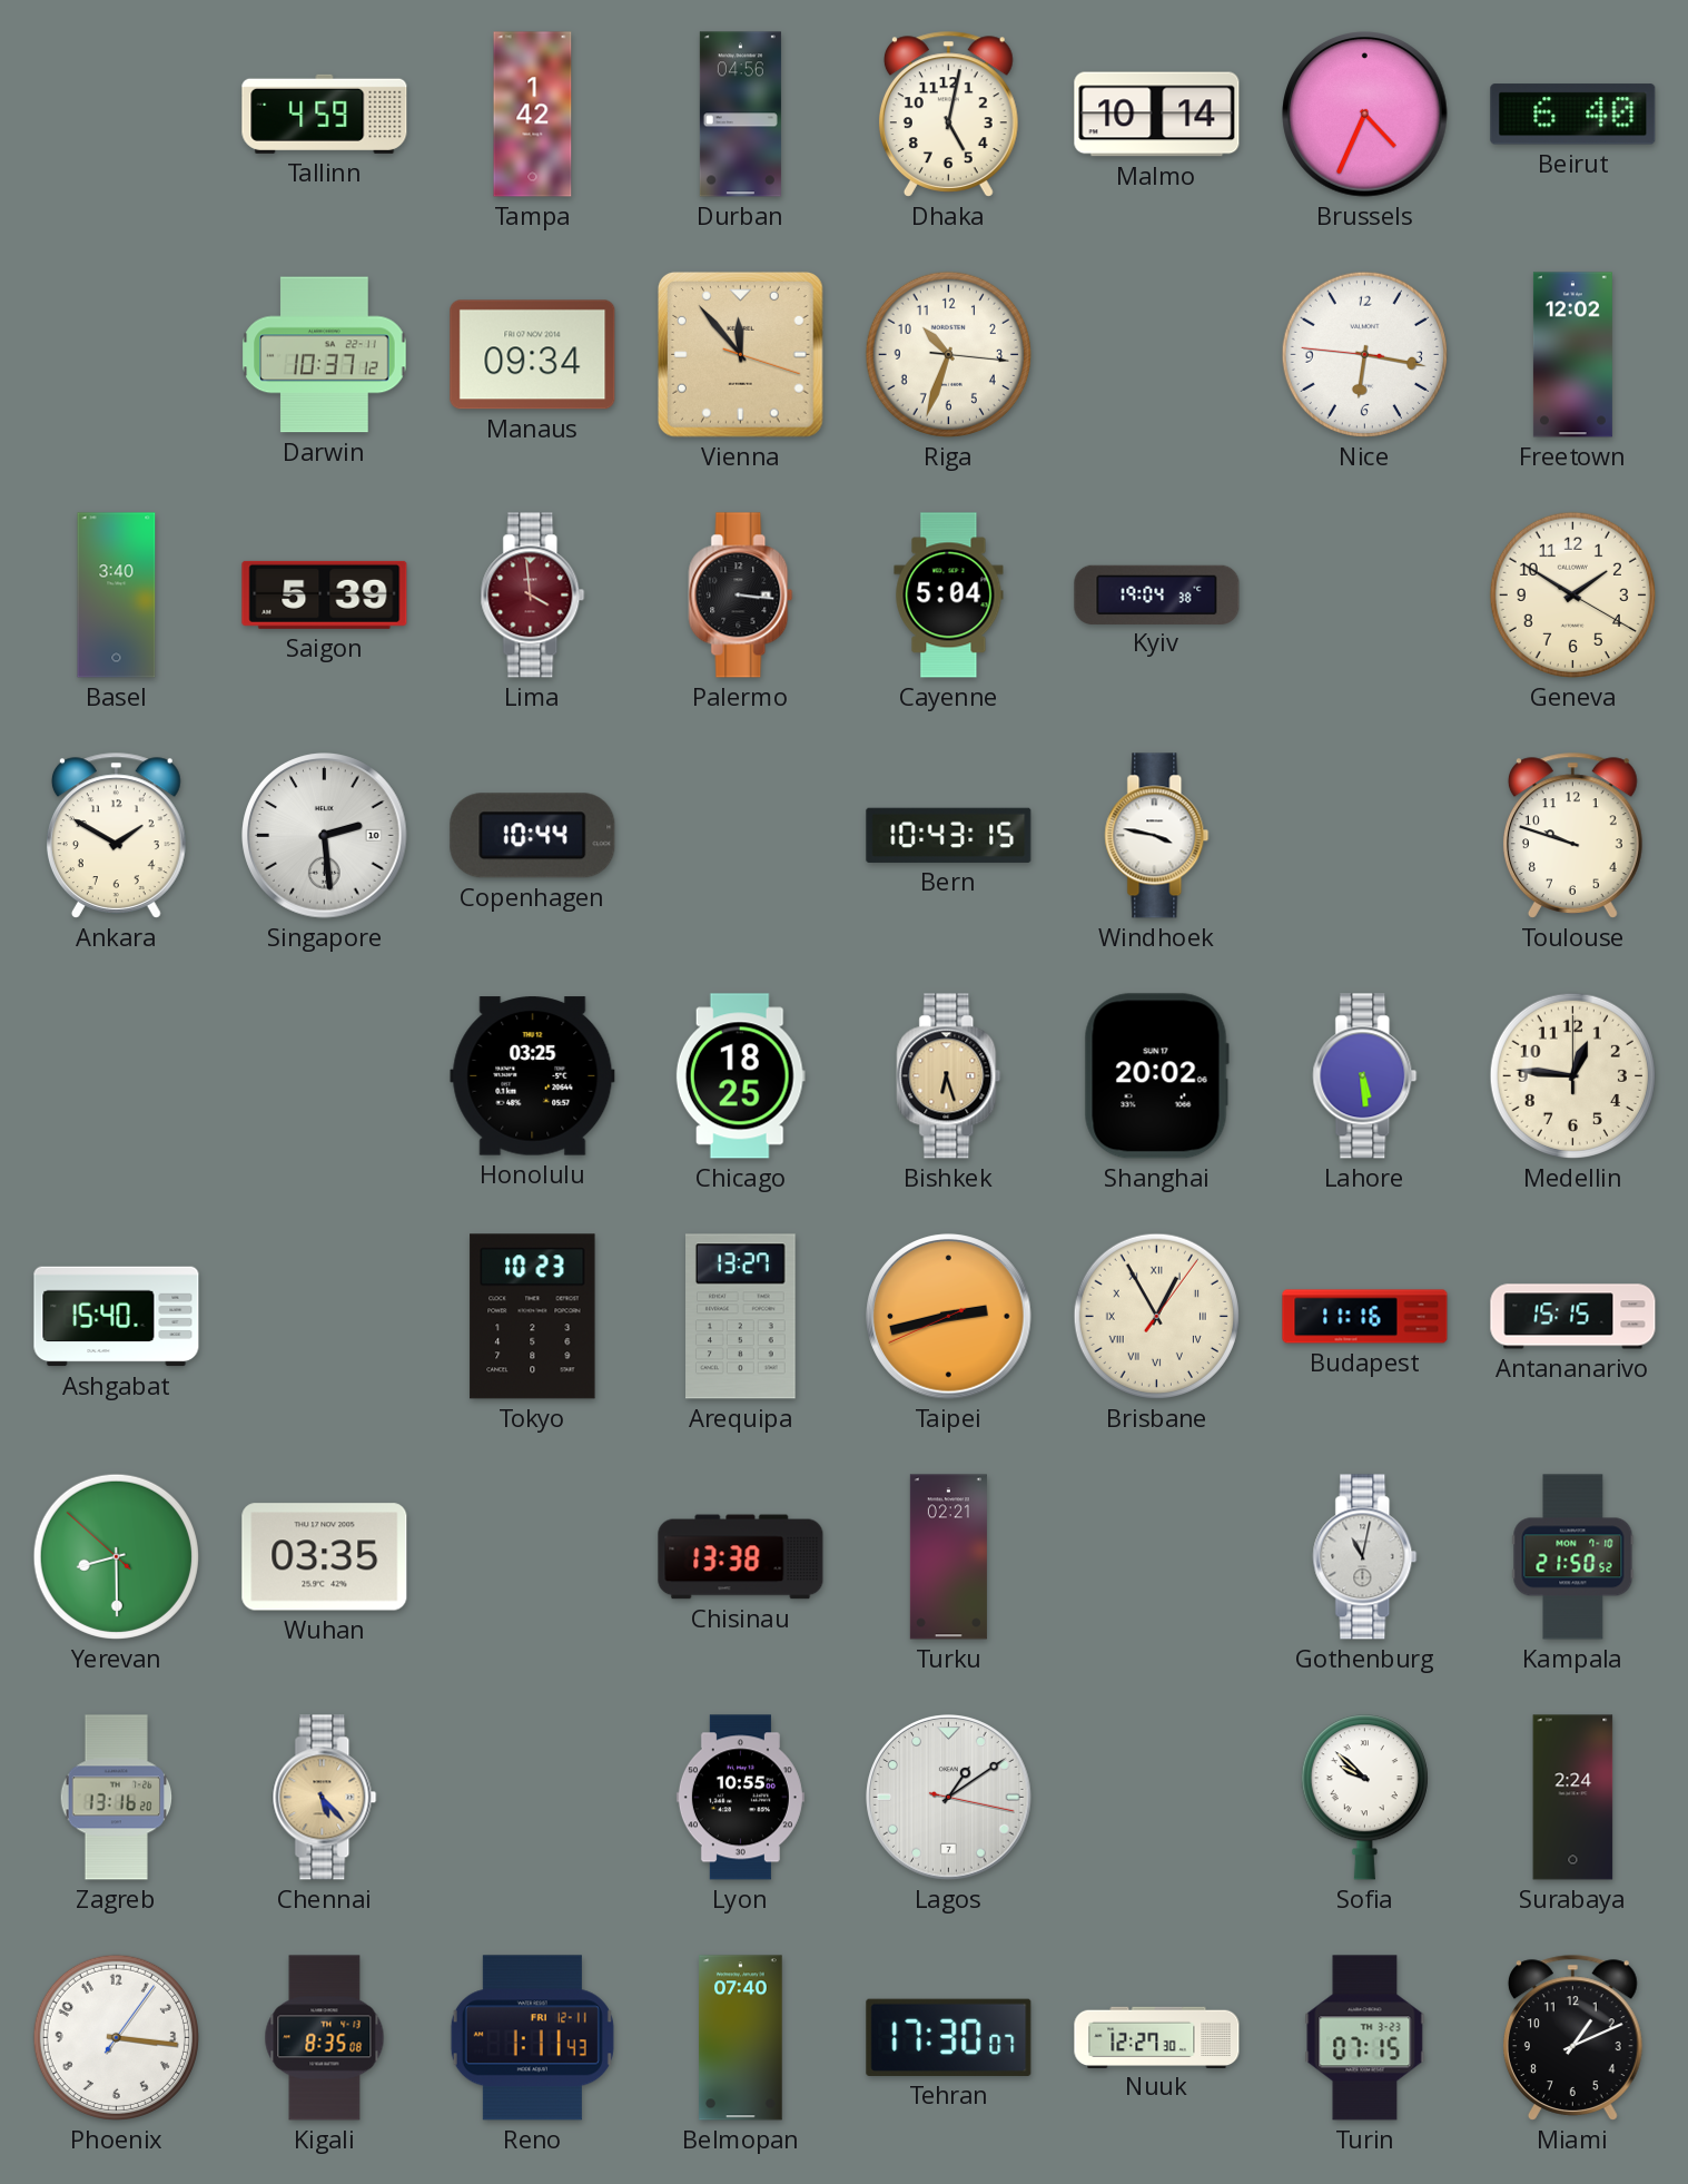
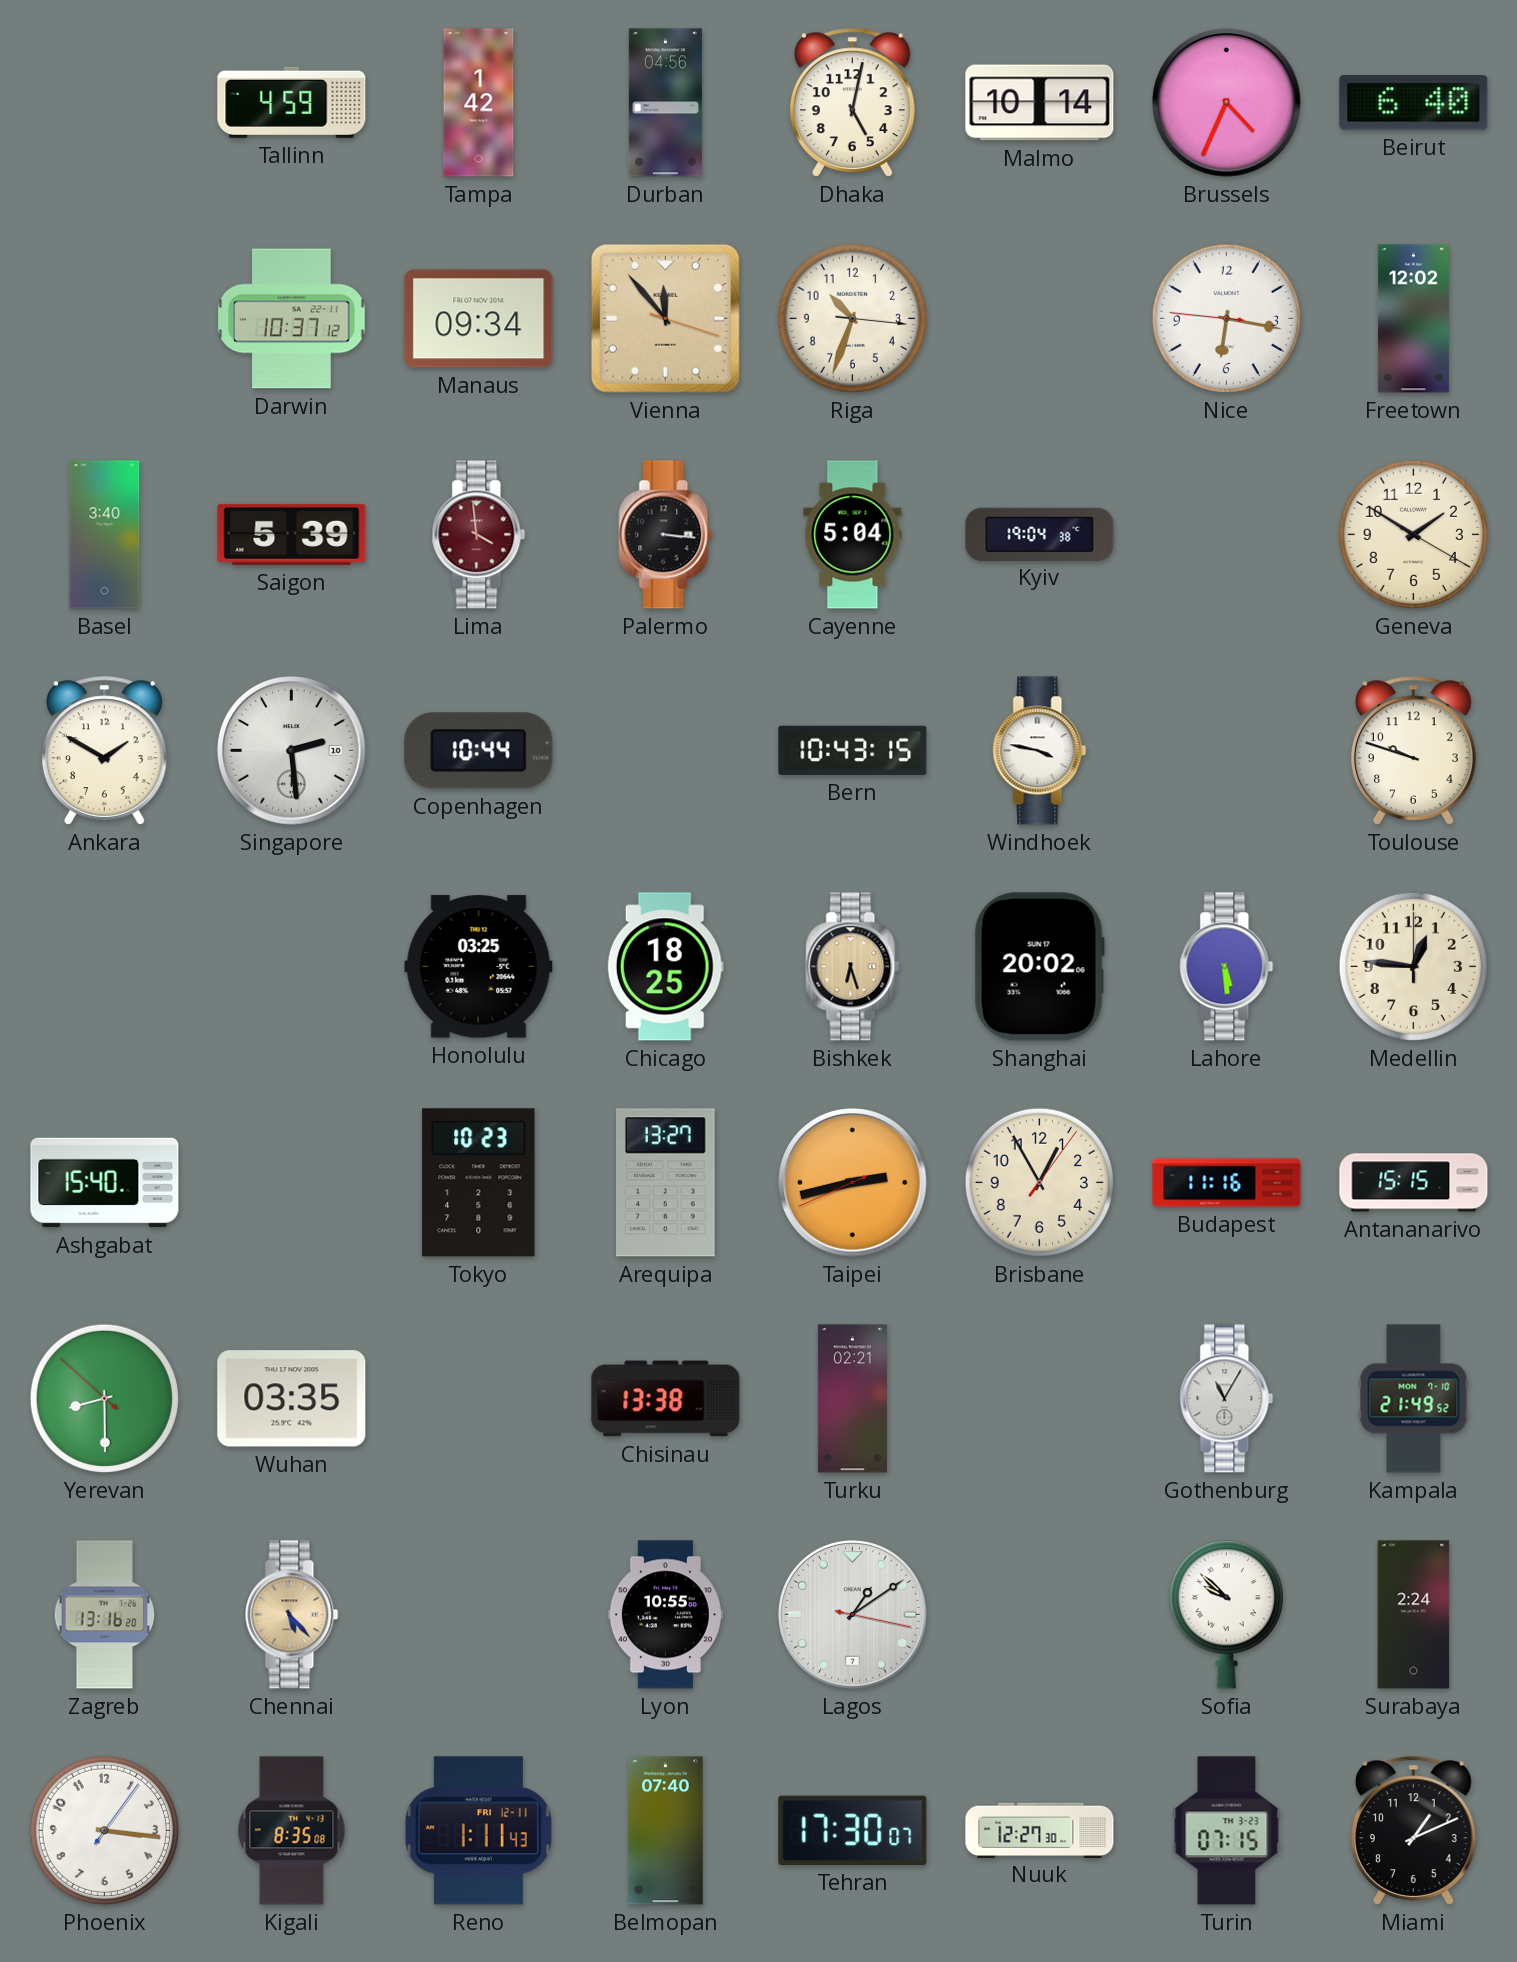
Brisbane numerals: Roman -> Arabic
Gothenburg: 11:02 -> 11:05
Kampala: 21:50 -> 21:49
